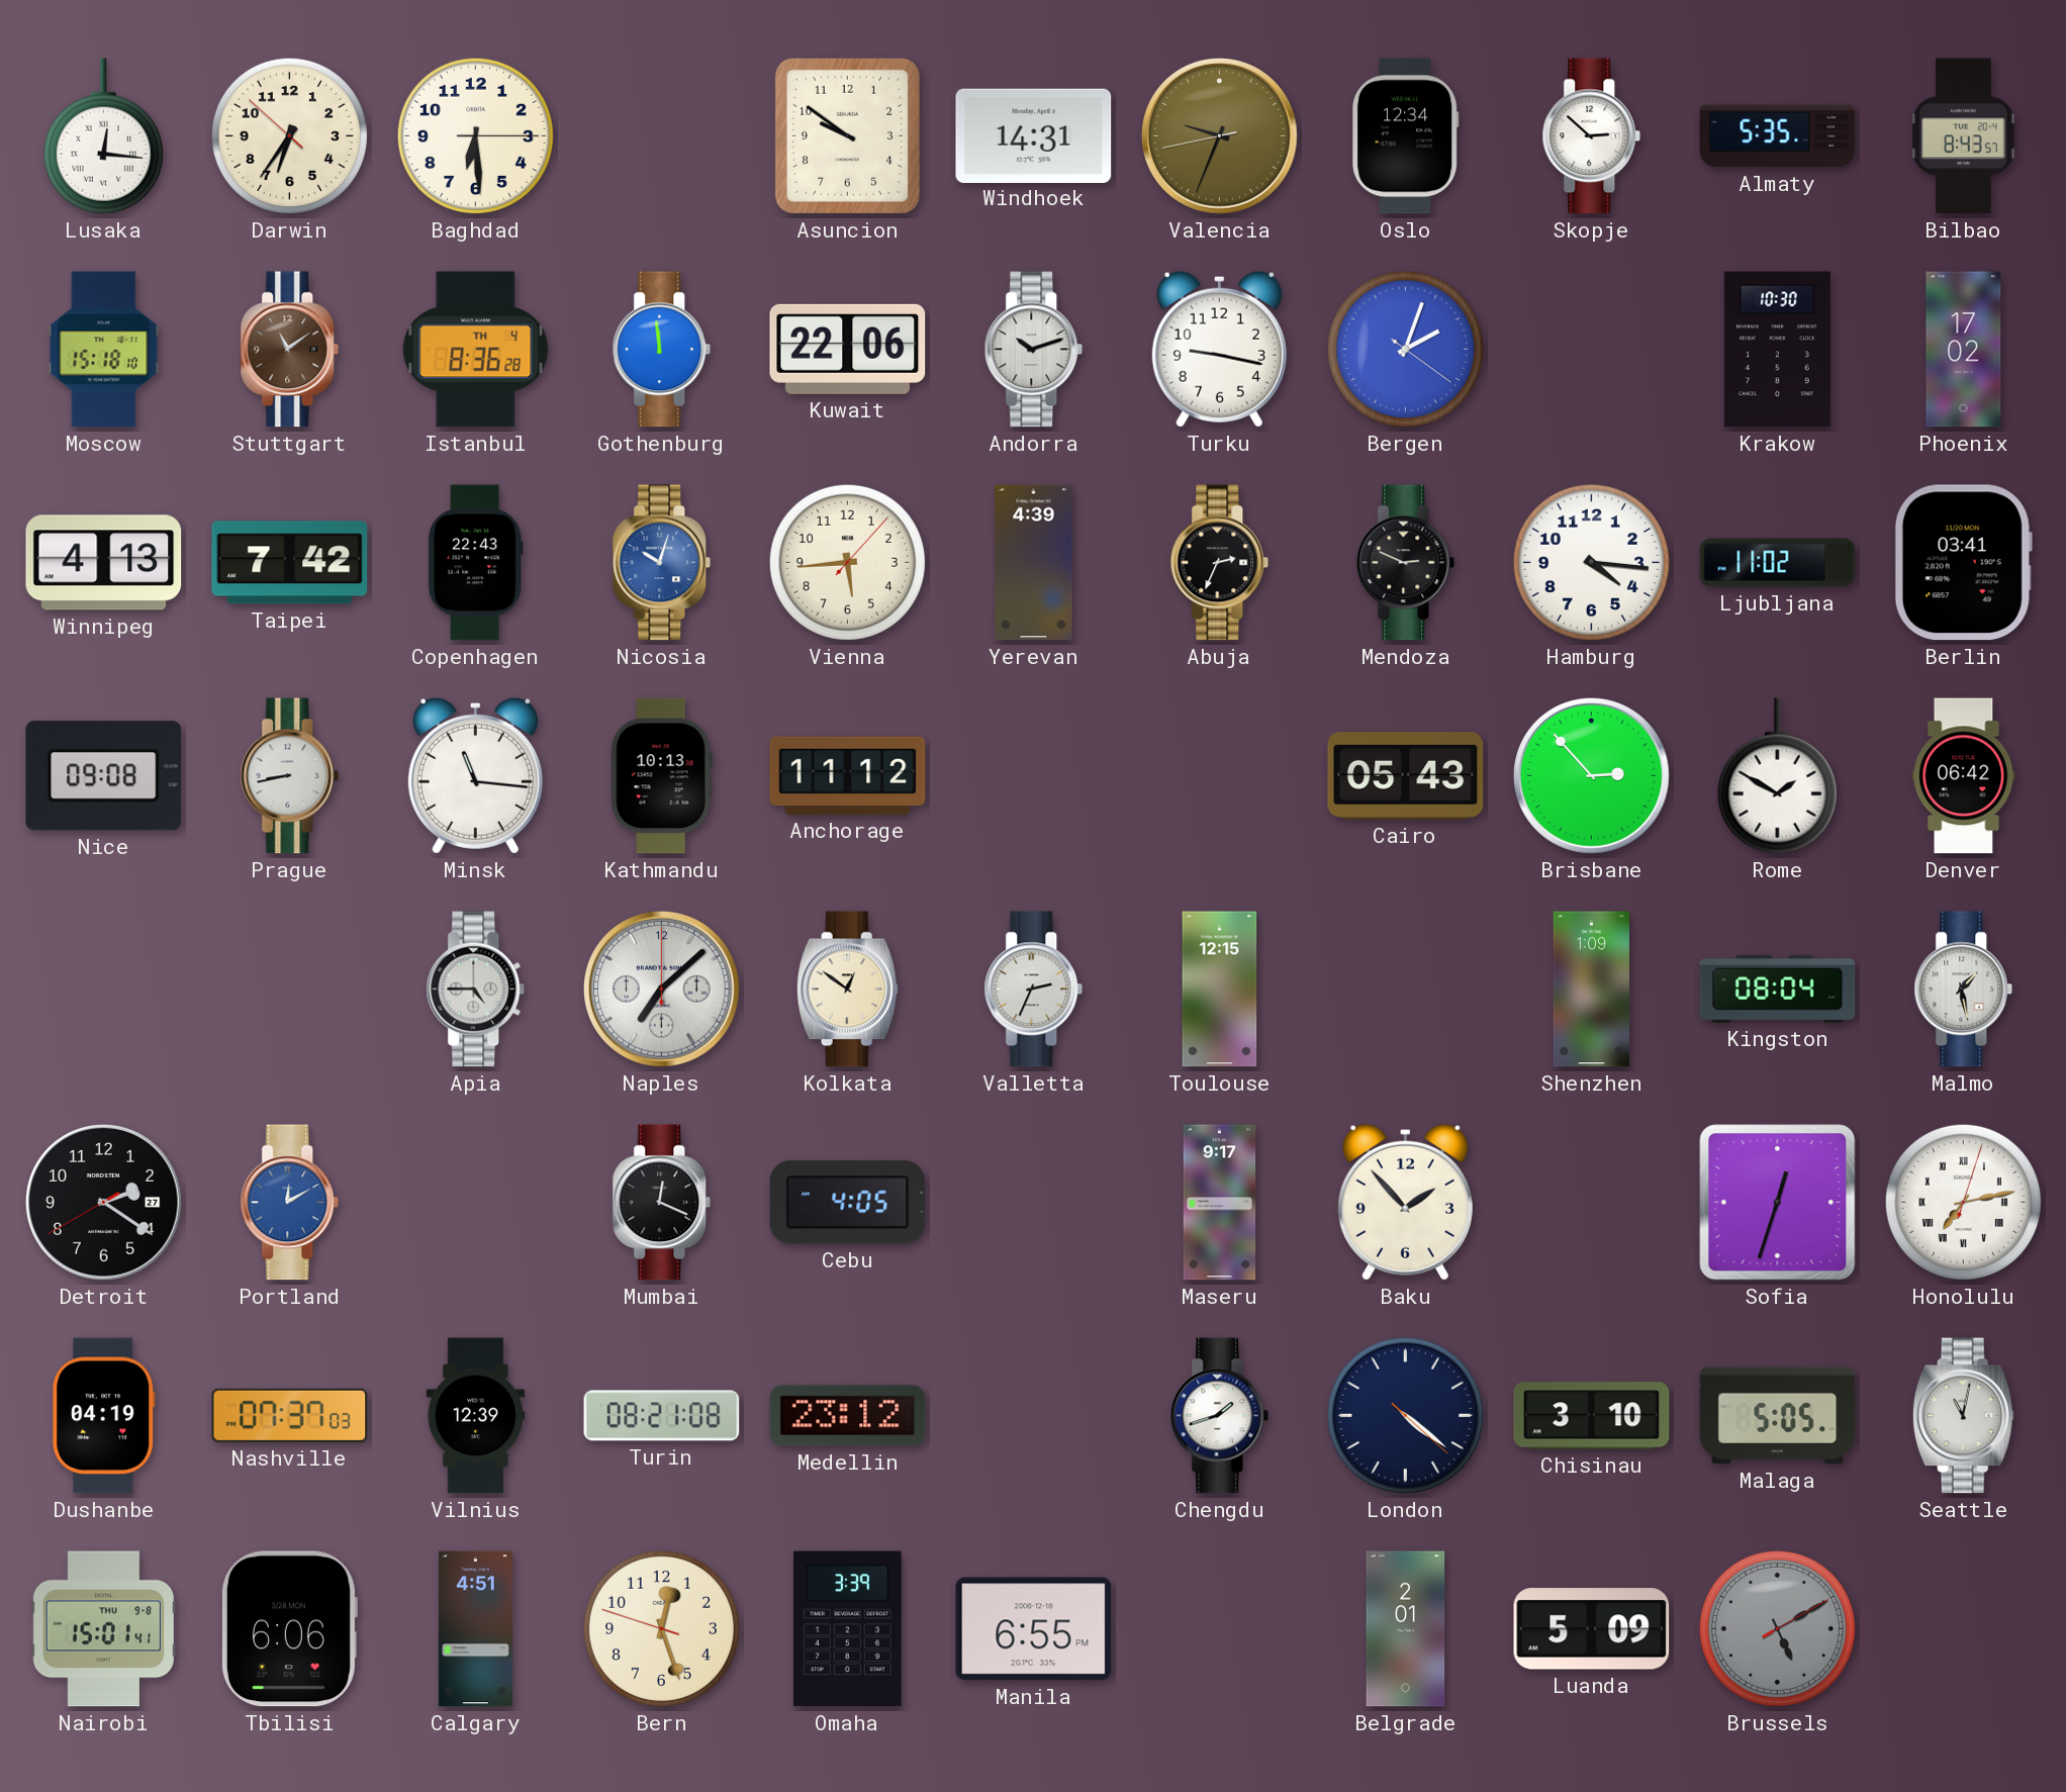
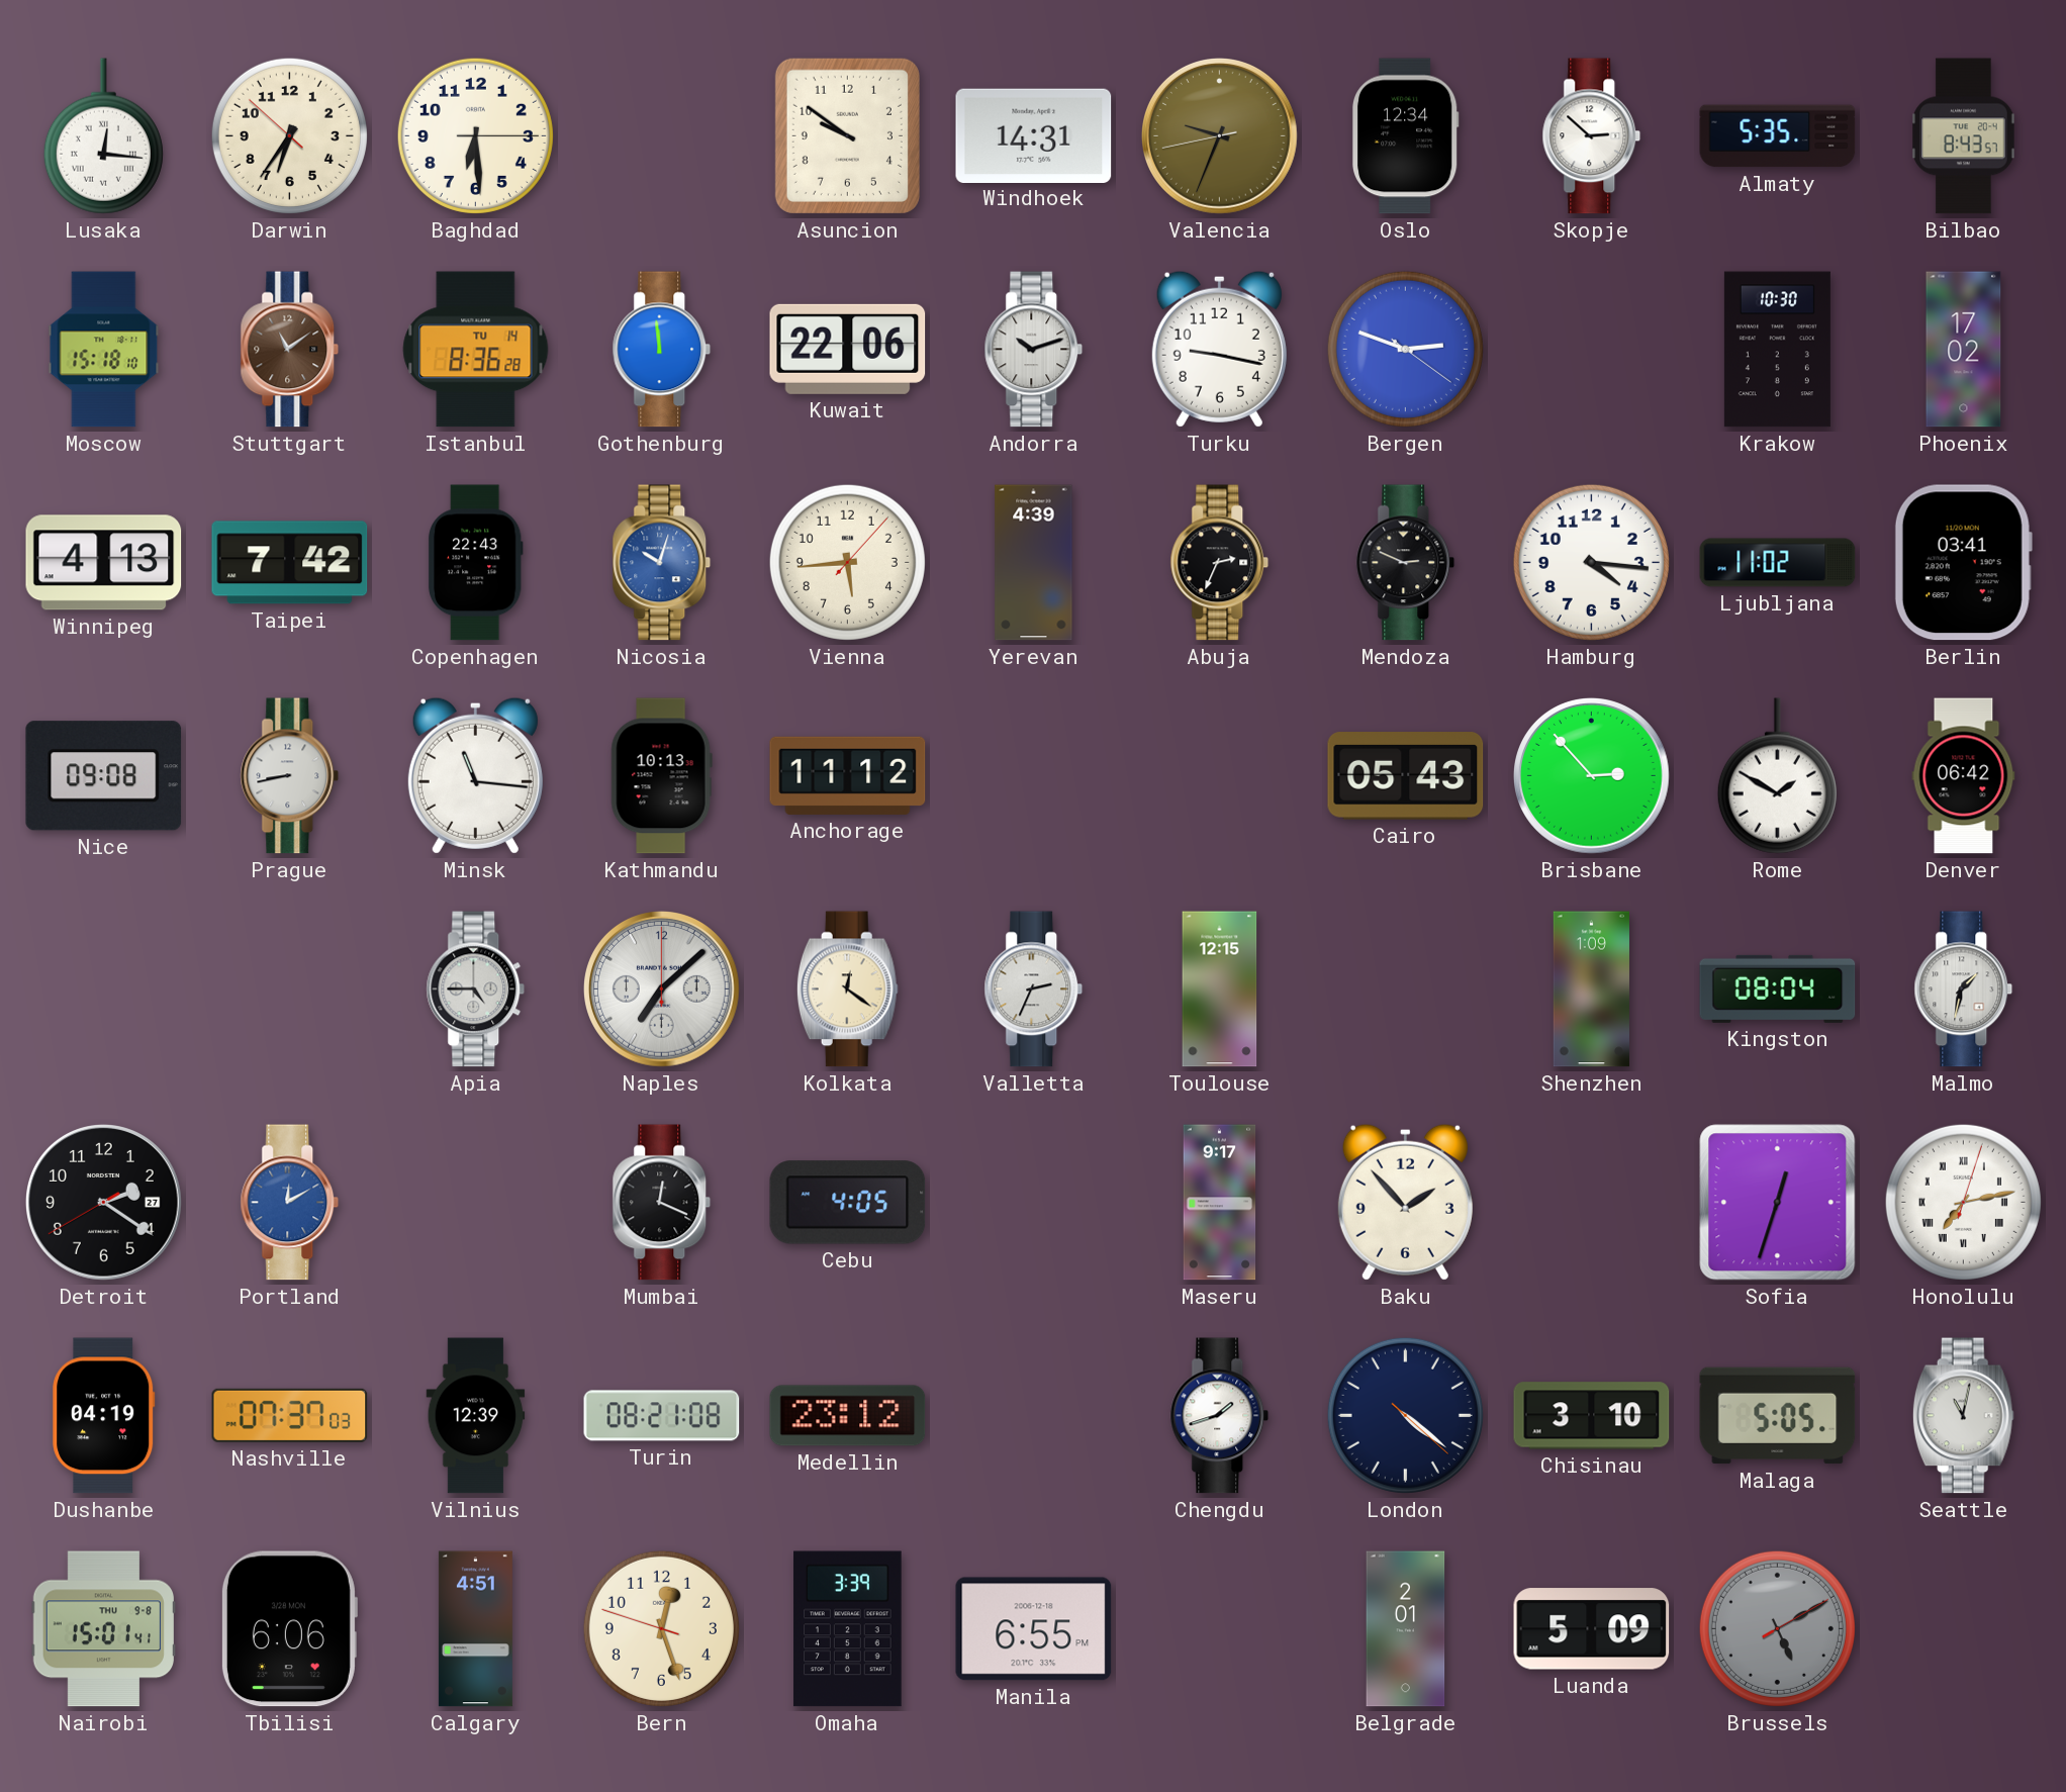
Istanbul date: TH 4 -> TU 14
Bergen: 2:03 -> 2:48
Kolkata: 12:51 -> 12:21
Malmo: 1:28 -> 1:32
